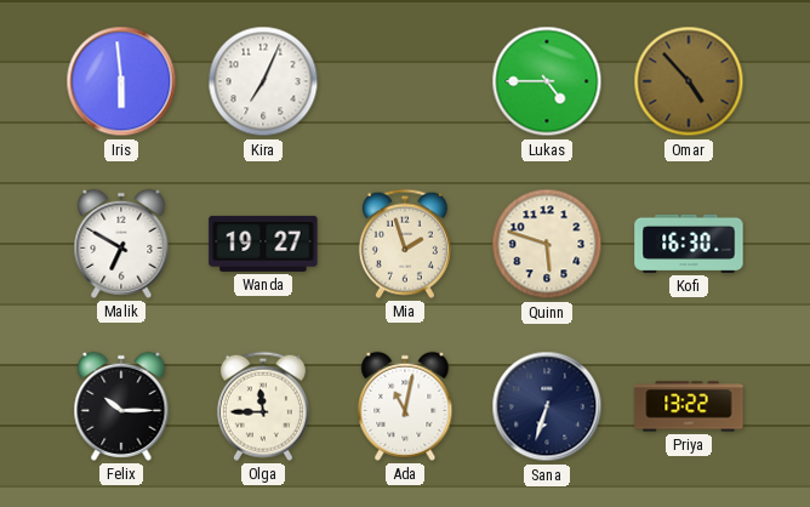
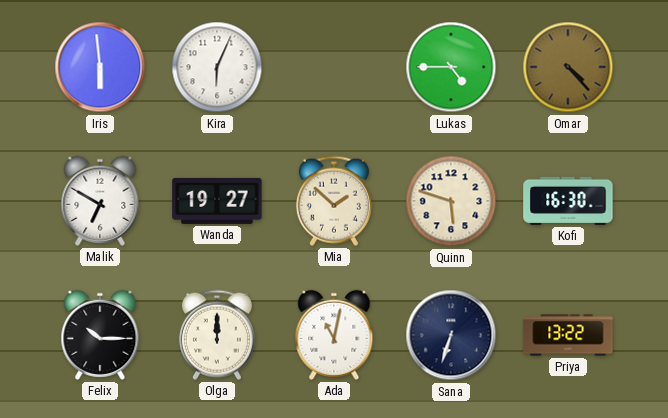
Kira: 7:04 -> 6:04
Omar: 4:53 -> 4:23
Mia: 1:57 -> 1:52
Olga: 11:45 -> 12:00
